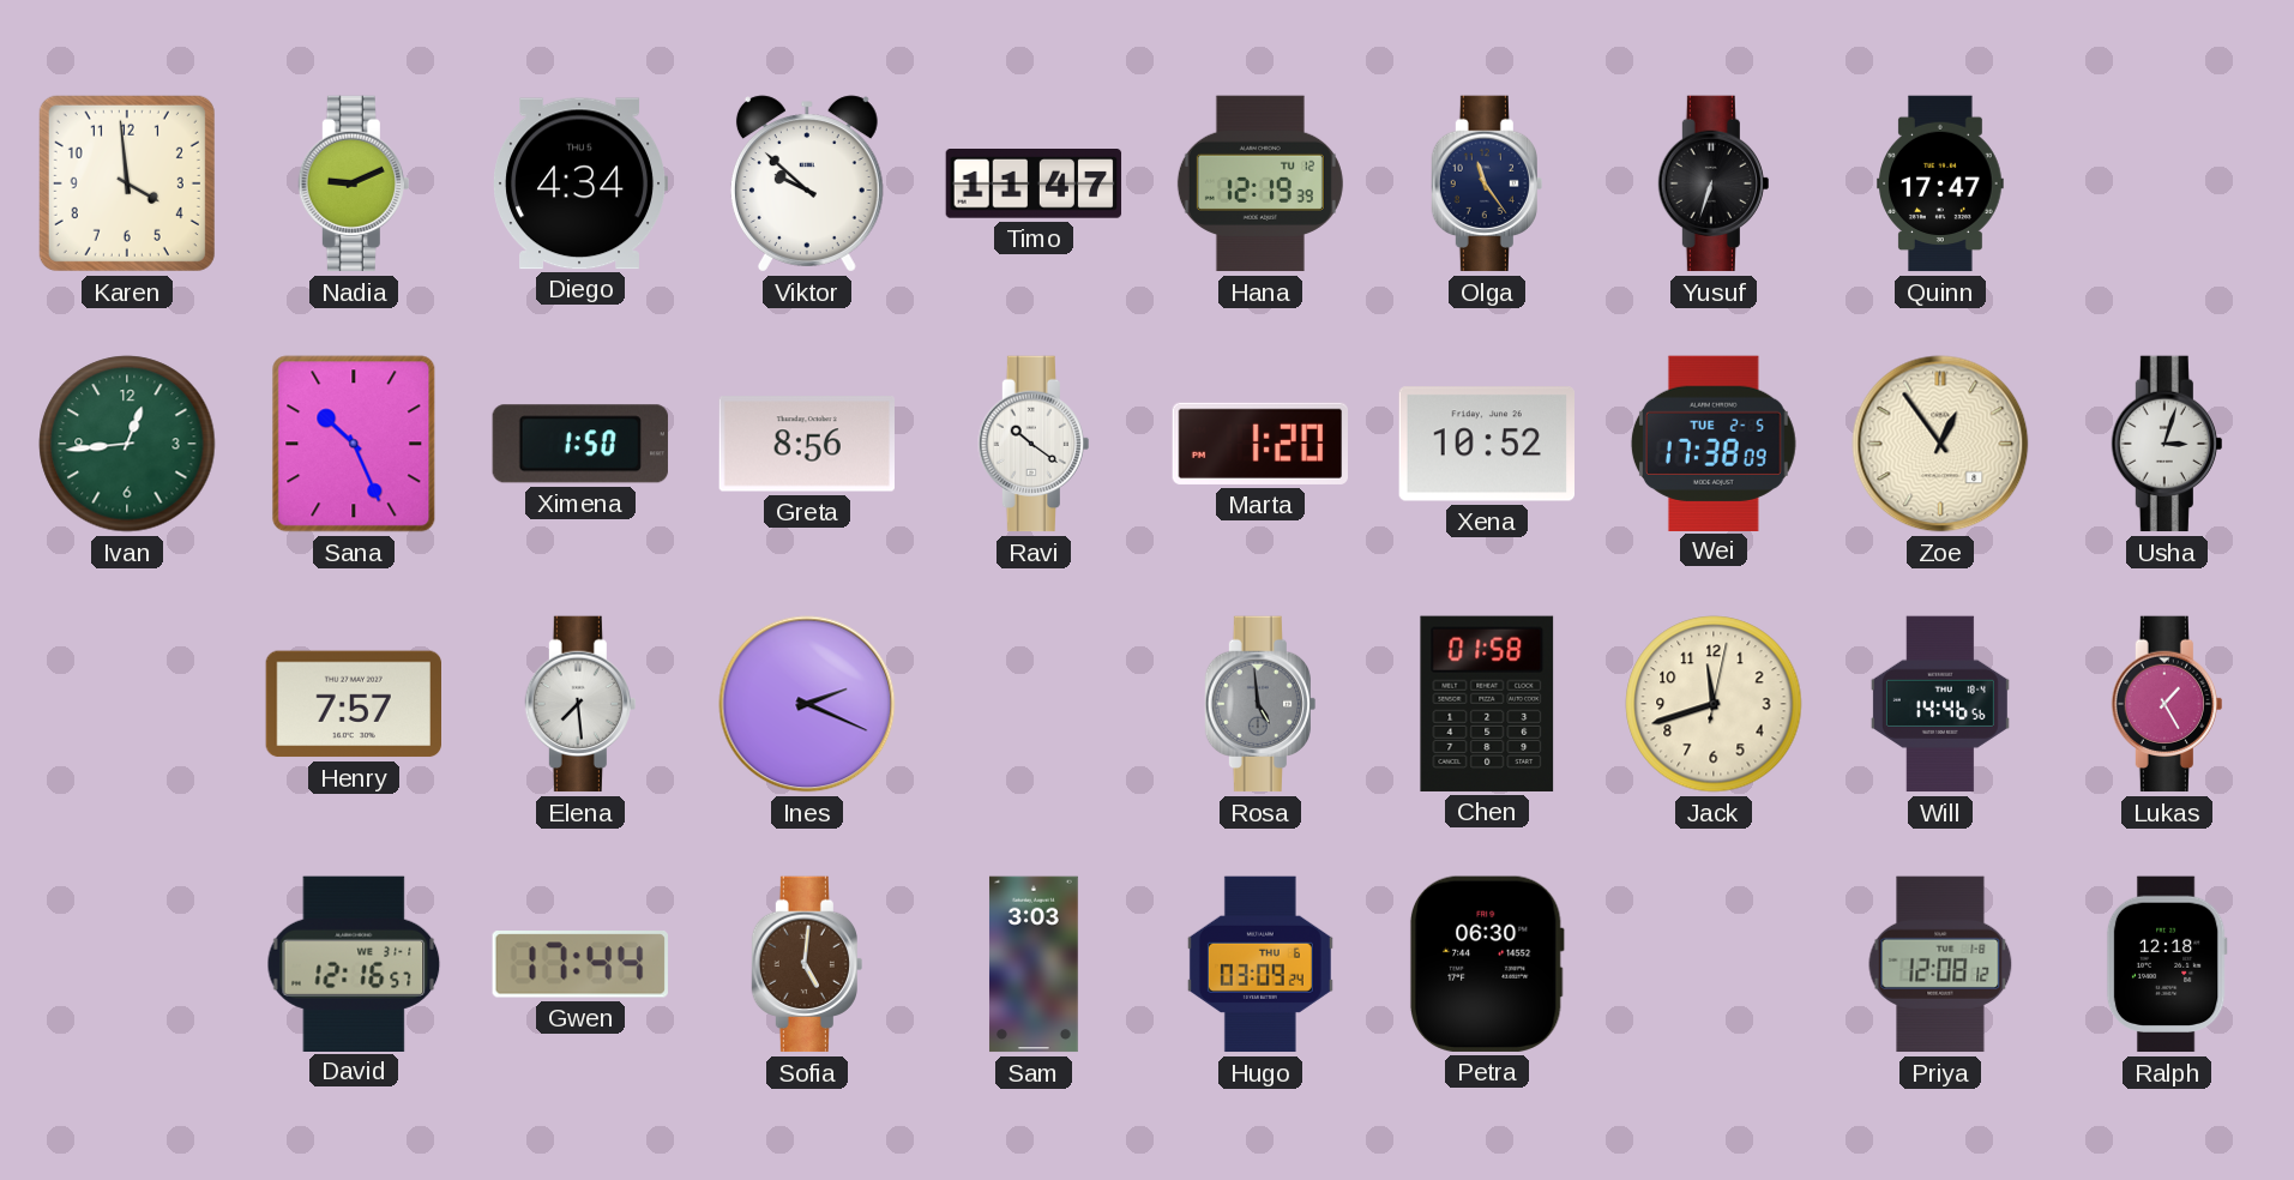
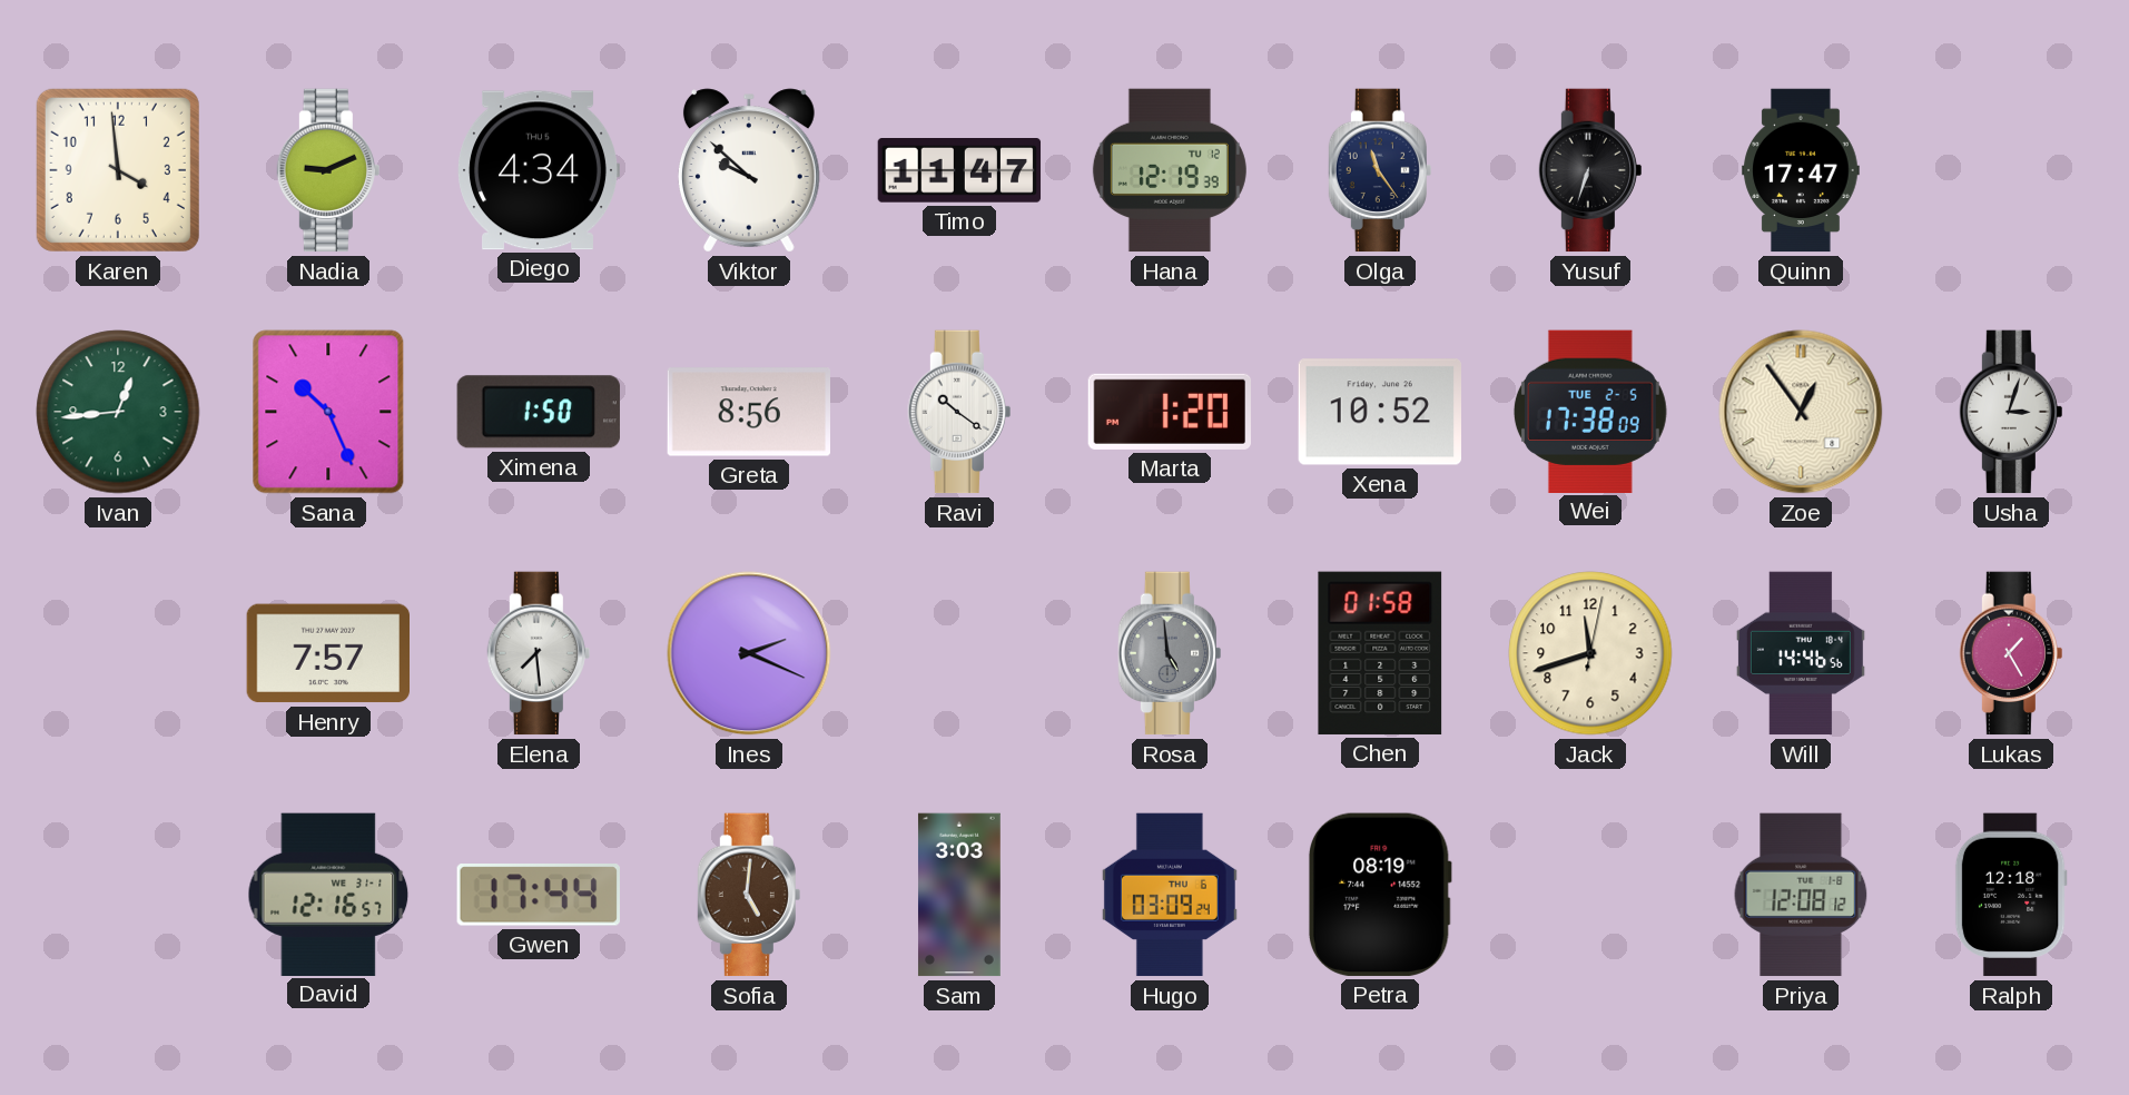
Petra: 06:30 -> 08:19
